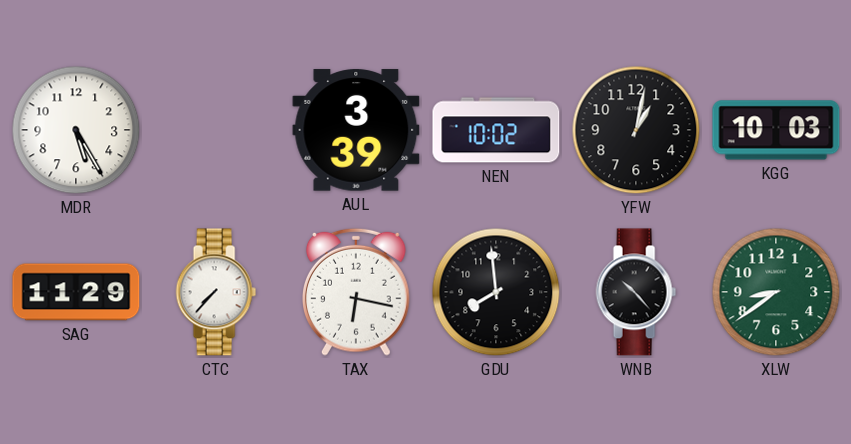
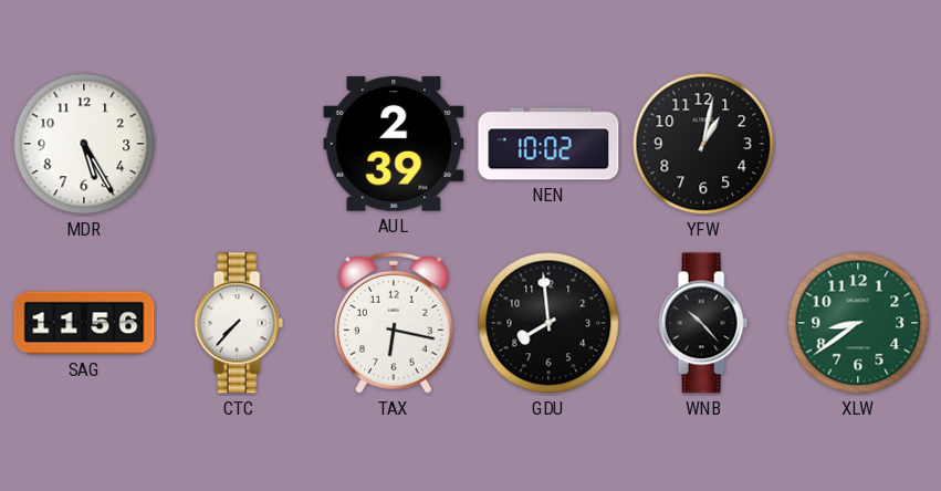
AUL: 3:39 -> 2:39
KGG: 10:03 -> none
SAG: 11:29 -> 11:56
